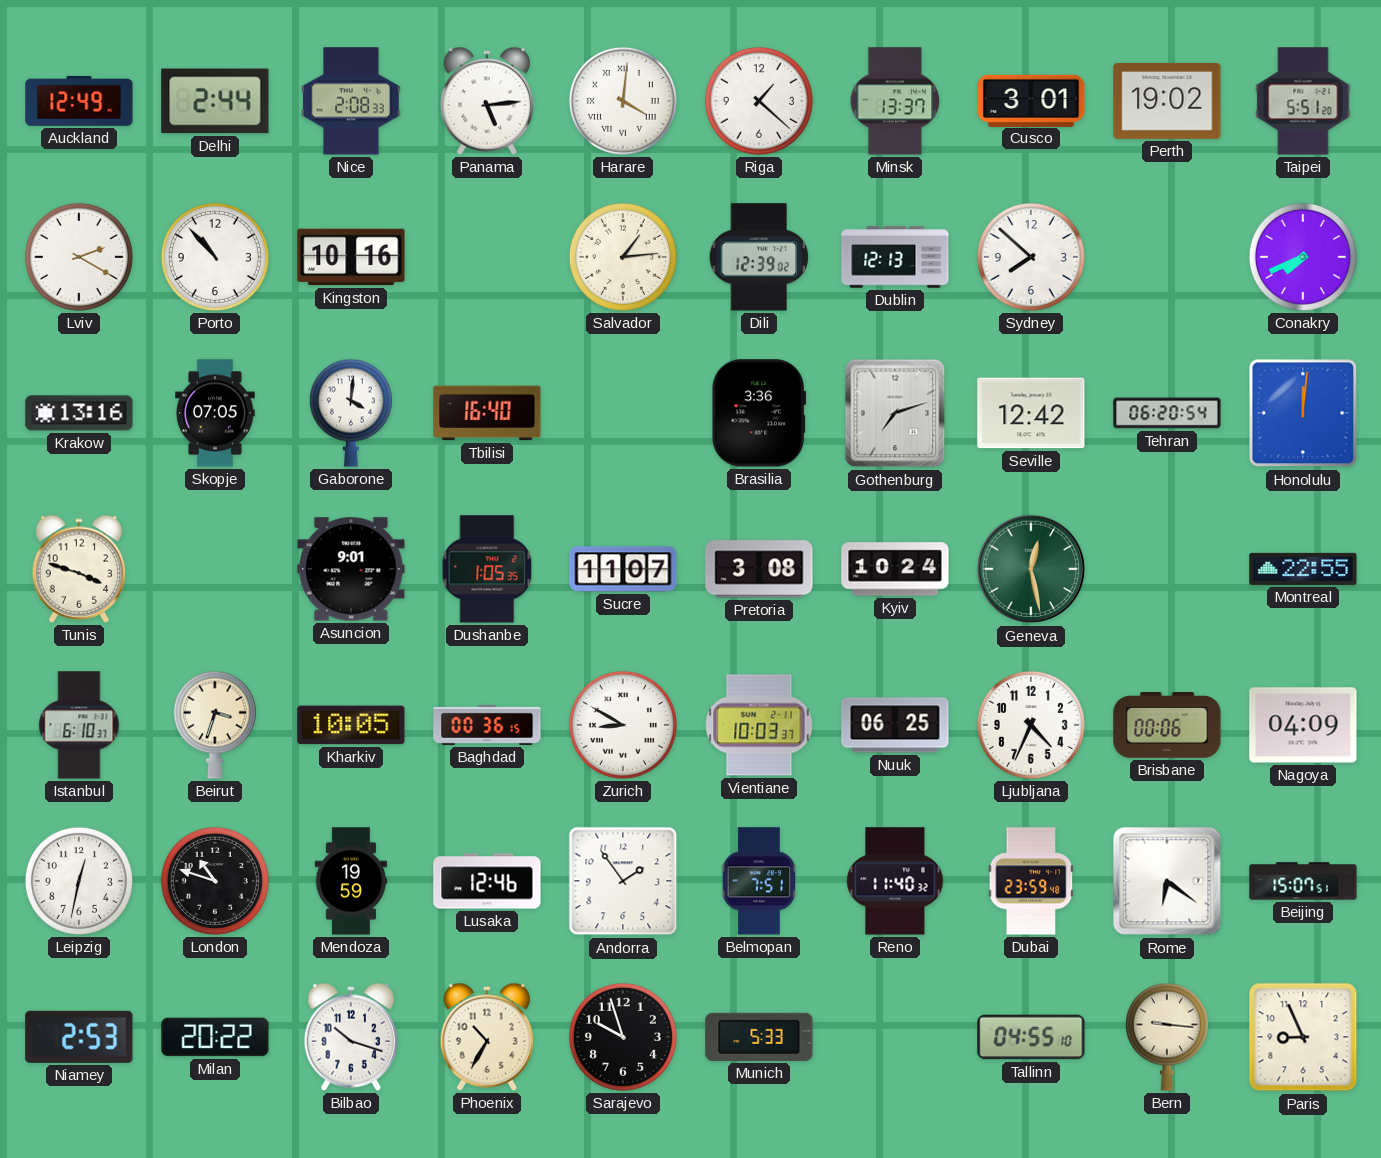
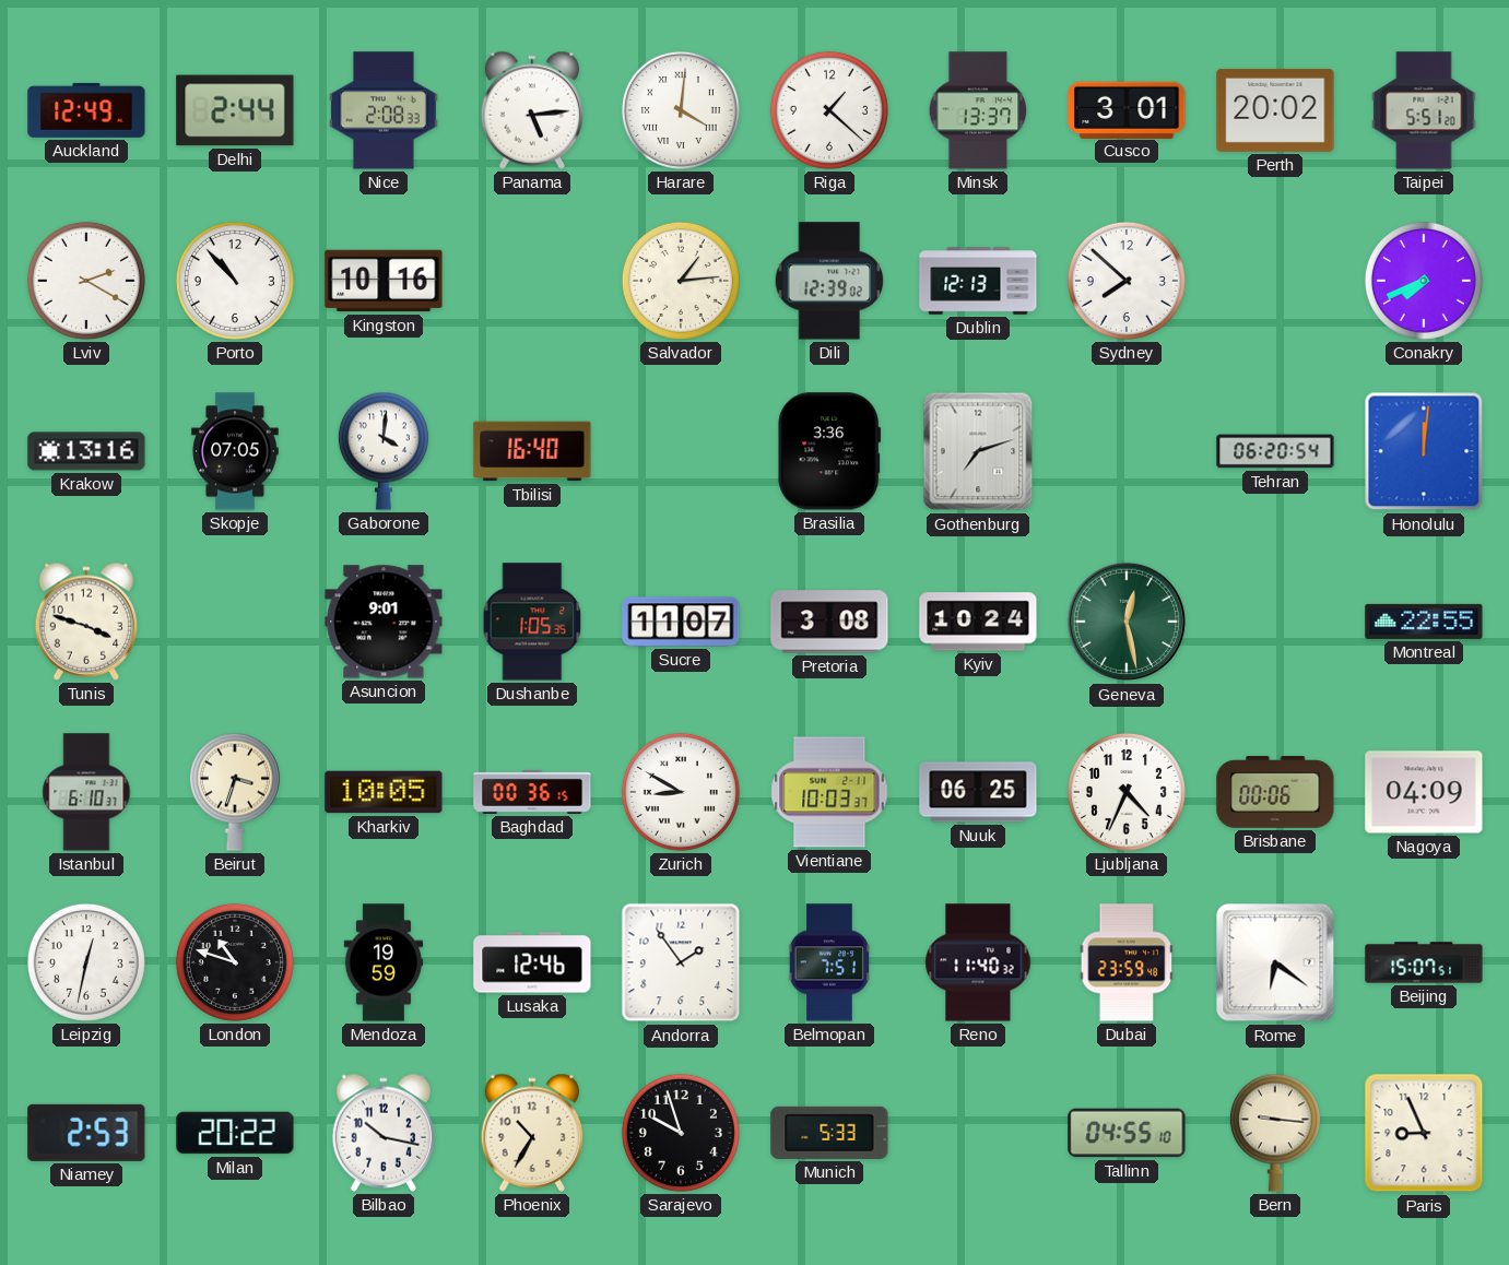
Perth: 19:02 -> 20:02
Seville: 12:42 -> none
Bilbao: 10:18 -> 10:17
